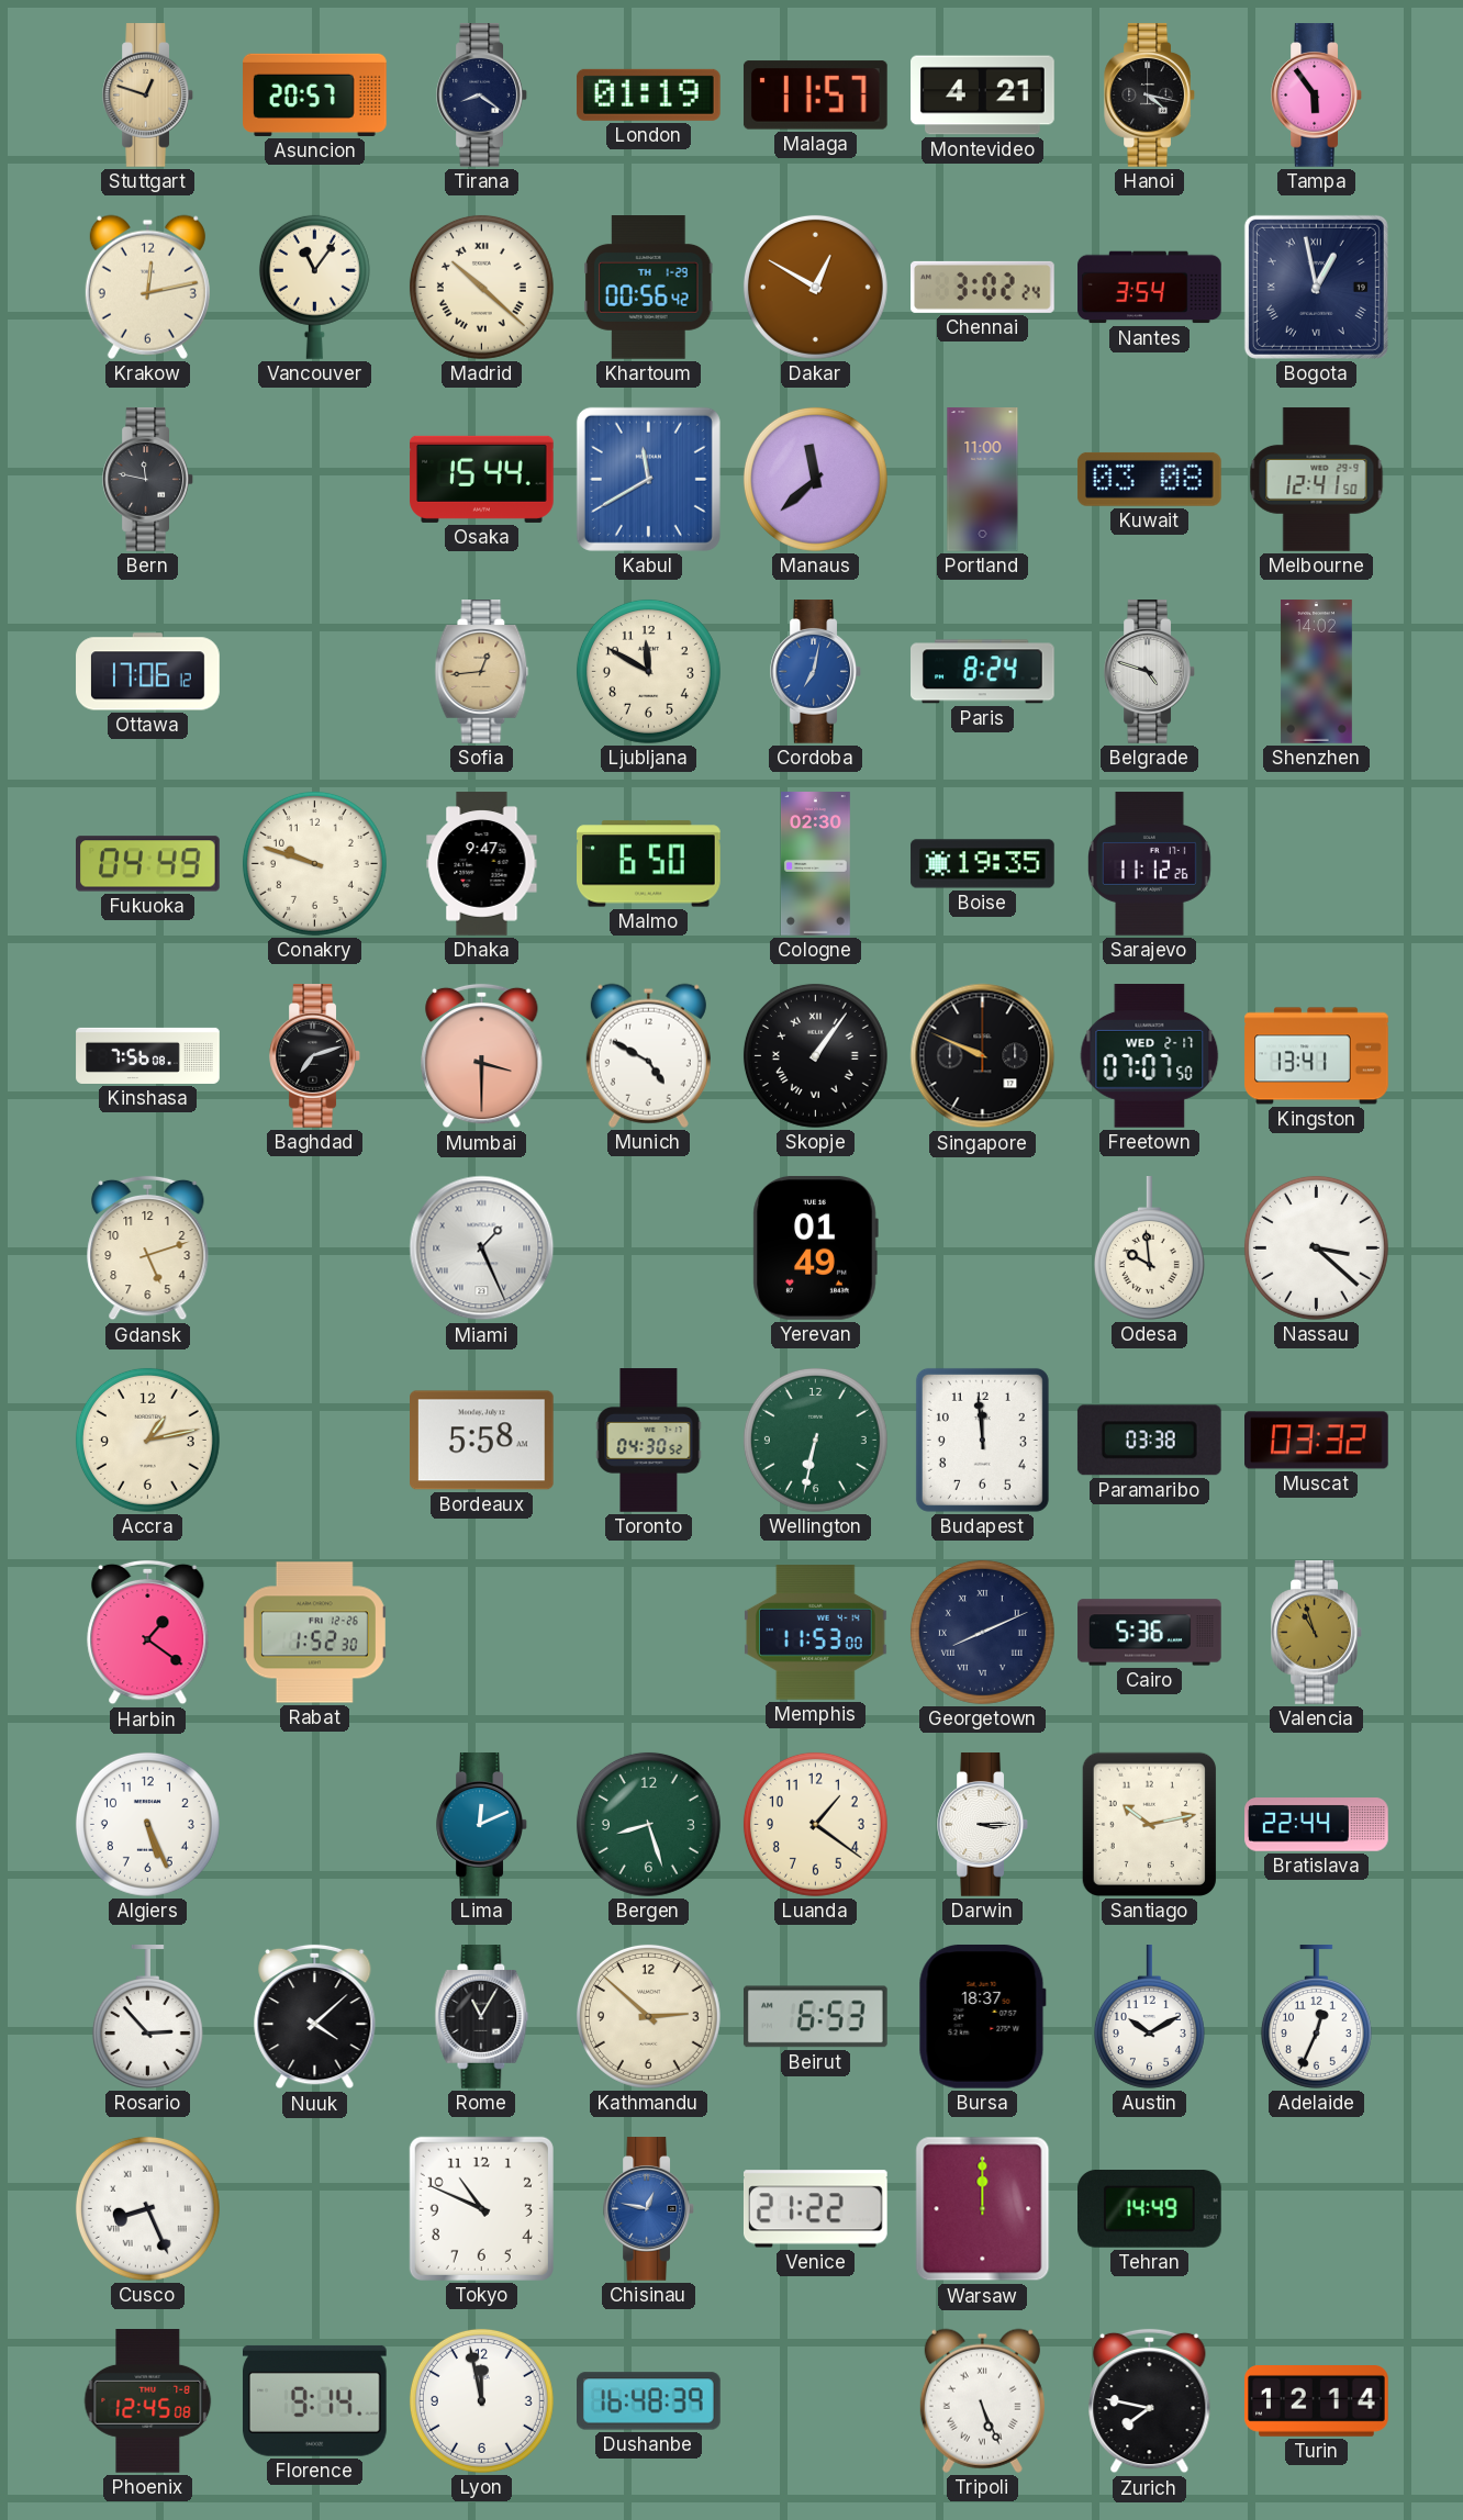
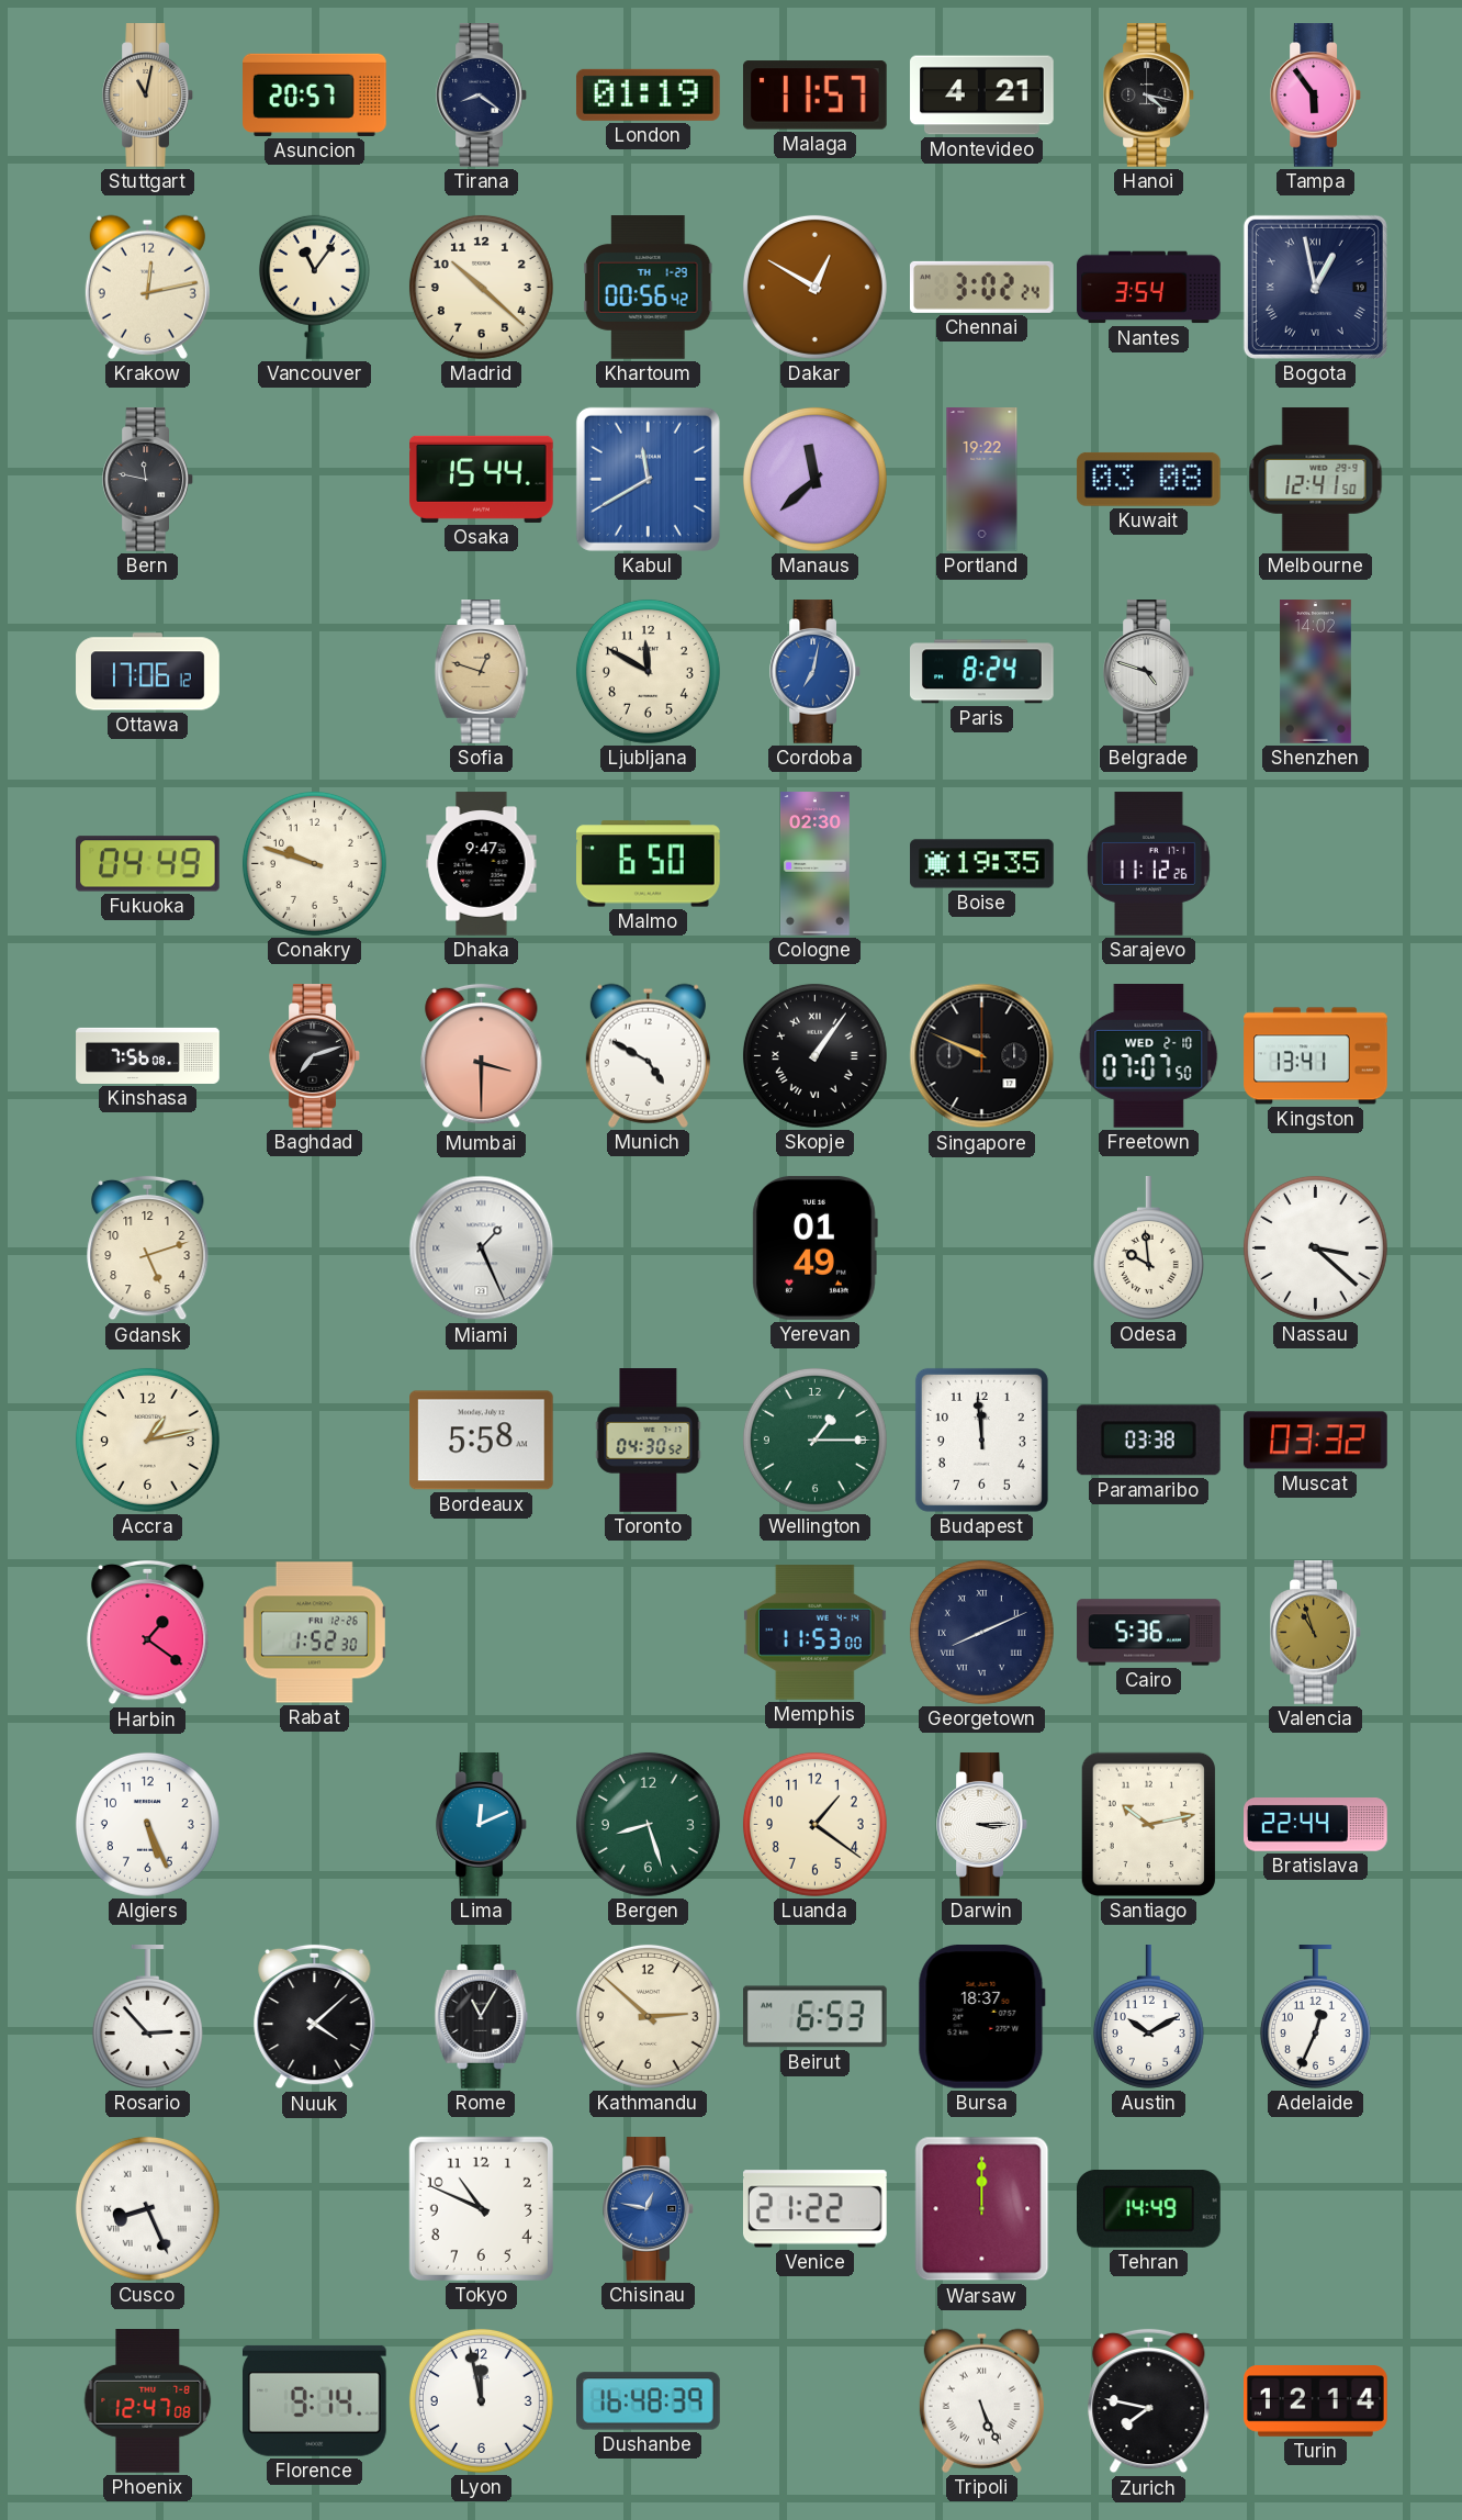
Stuttgart: 12:48 -> 11:02
Madrid numerals: Roman -> Arabic
Portland: 11:00 -> 19:22
Sofia: 12:44 -> 12:48
Freetown date: WED 2-17 -> WED 2-10
Wellington: 6:32 -> 1:15
Phoenix: 12:45 -> 12:47
